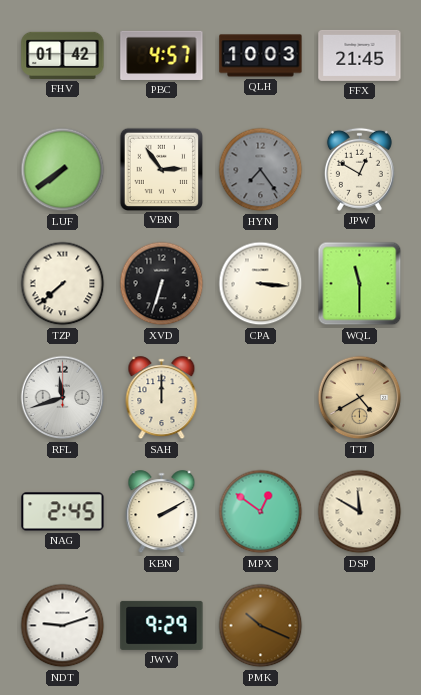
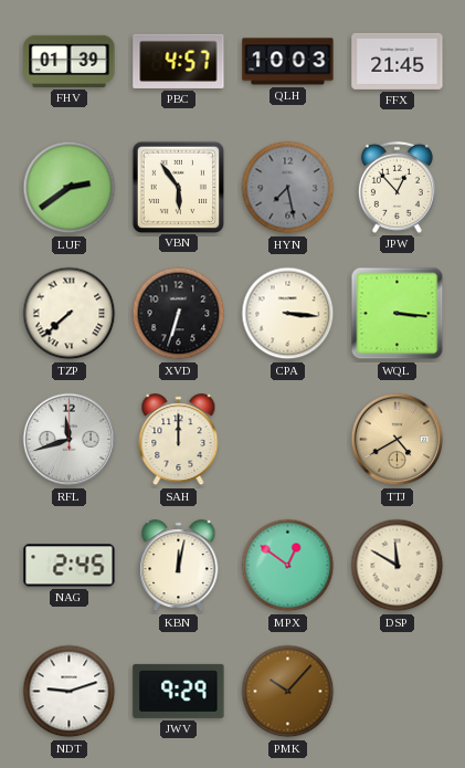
FHV: 01:42 -> 01:39
LUF: 7:39 -> 2:39
VBN: 2:54 -> 5:54
HYN: 7:24 -> 7:28
JPW: 12:50 -> 12:53
WQL: 11:30 -> 3:16
KBN: 2:10 -> 12:02
PMK: 10:19 -> 10:07
